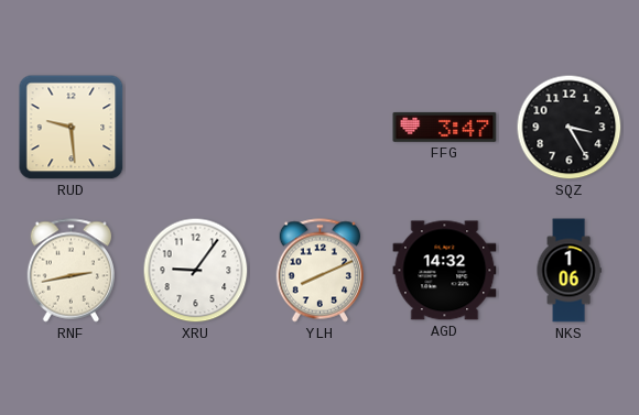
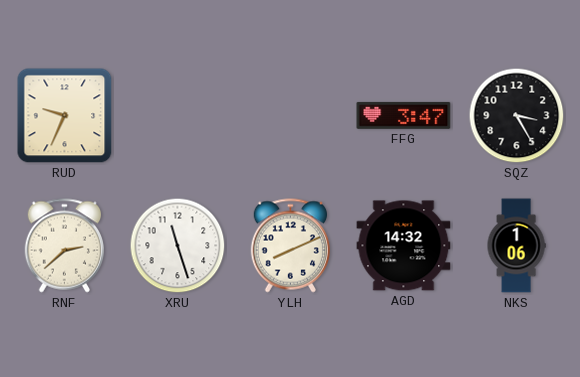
RUD: 9:29 -> 9:34
RNF: 2:43 -> 2:38
XRU: 9:06 -> 11:27
